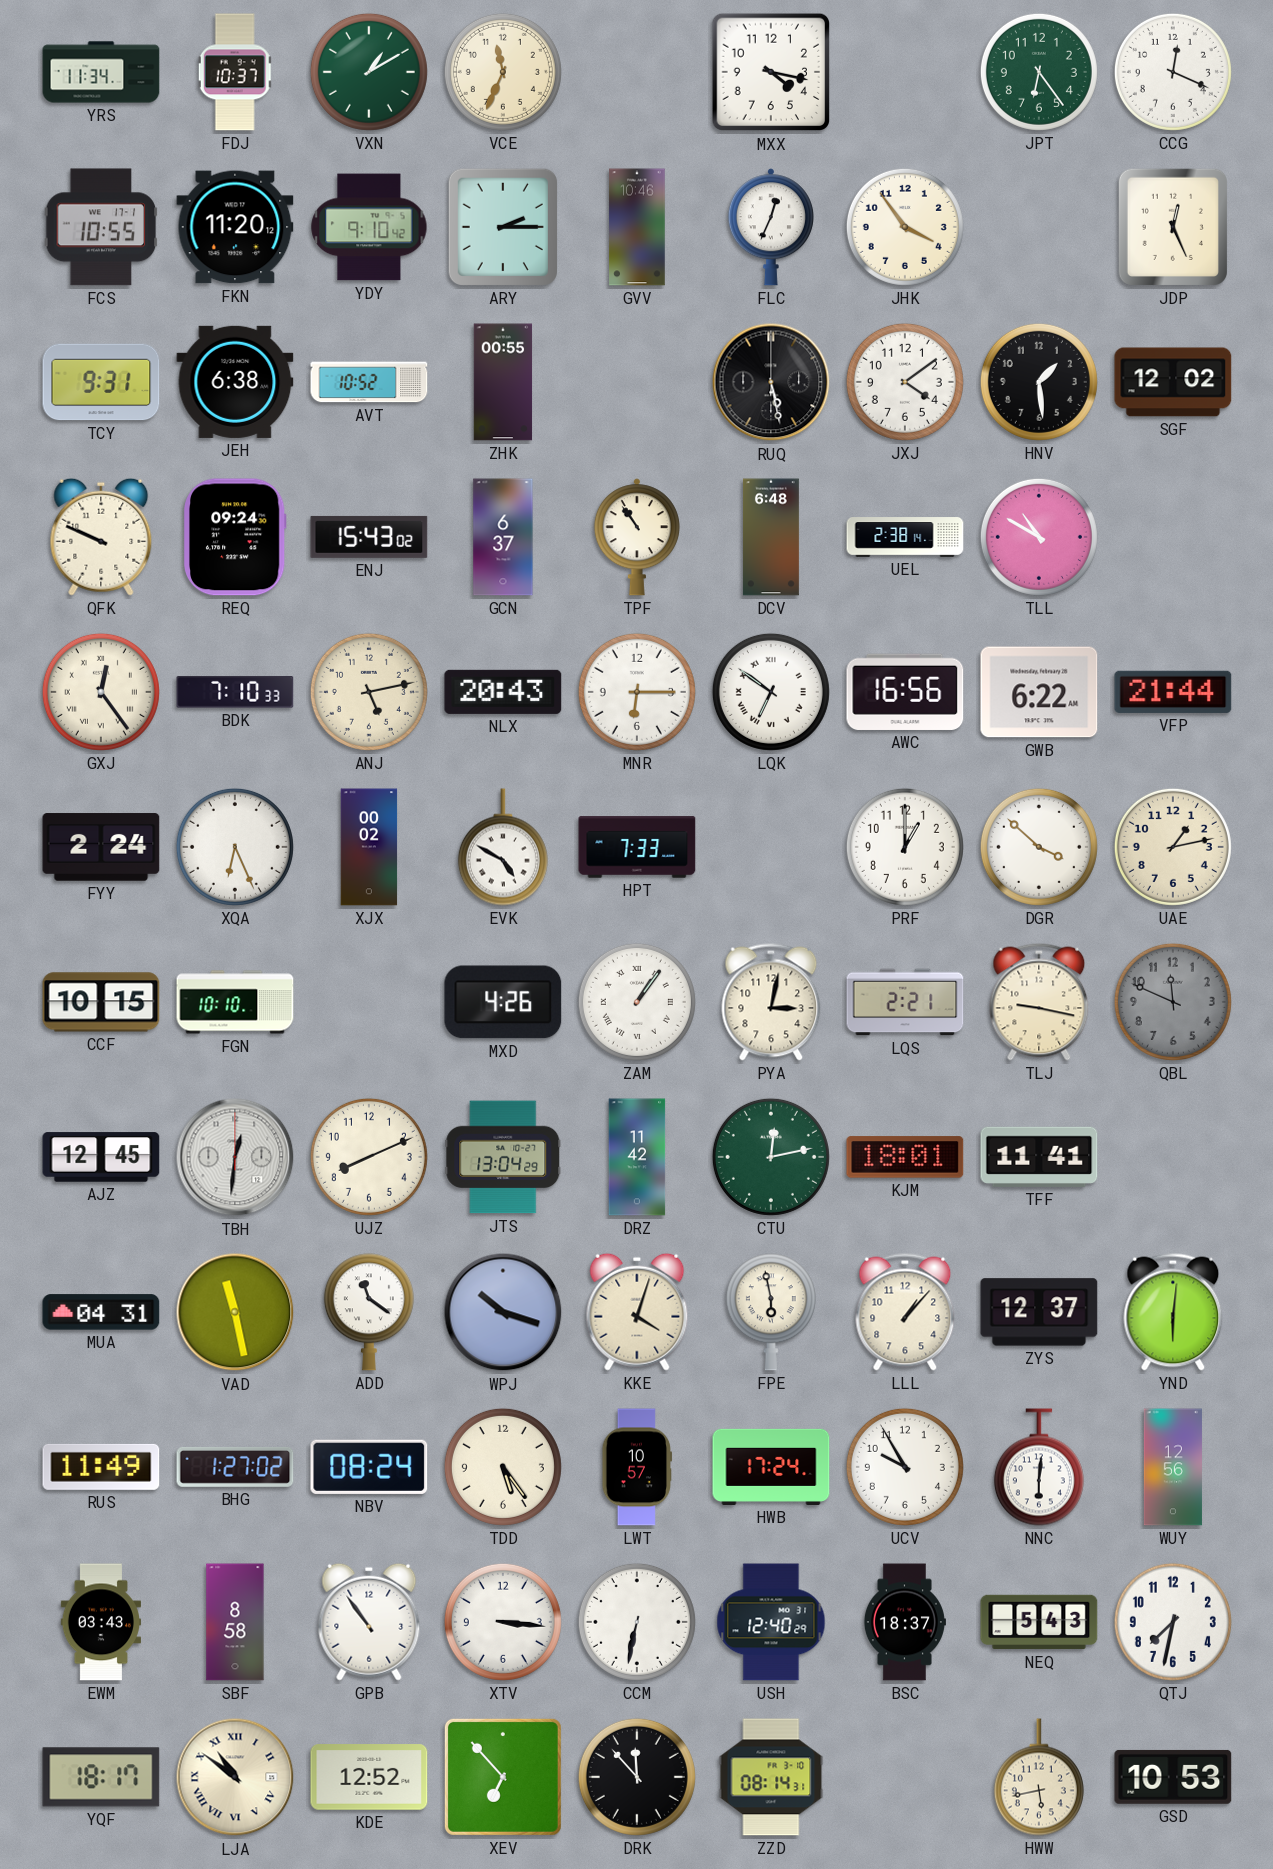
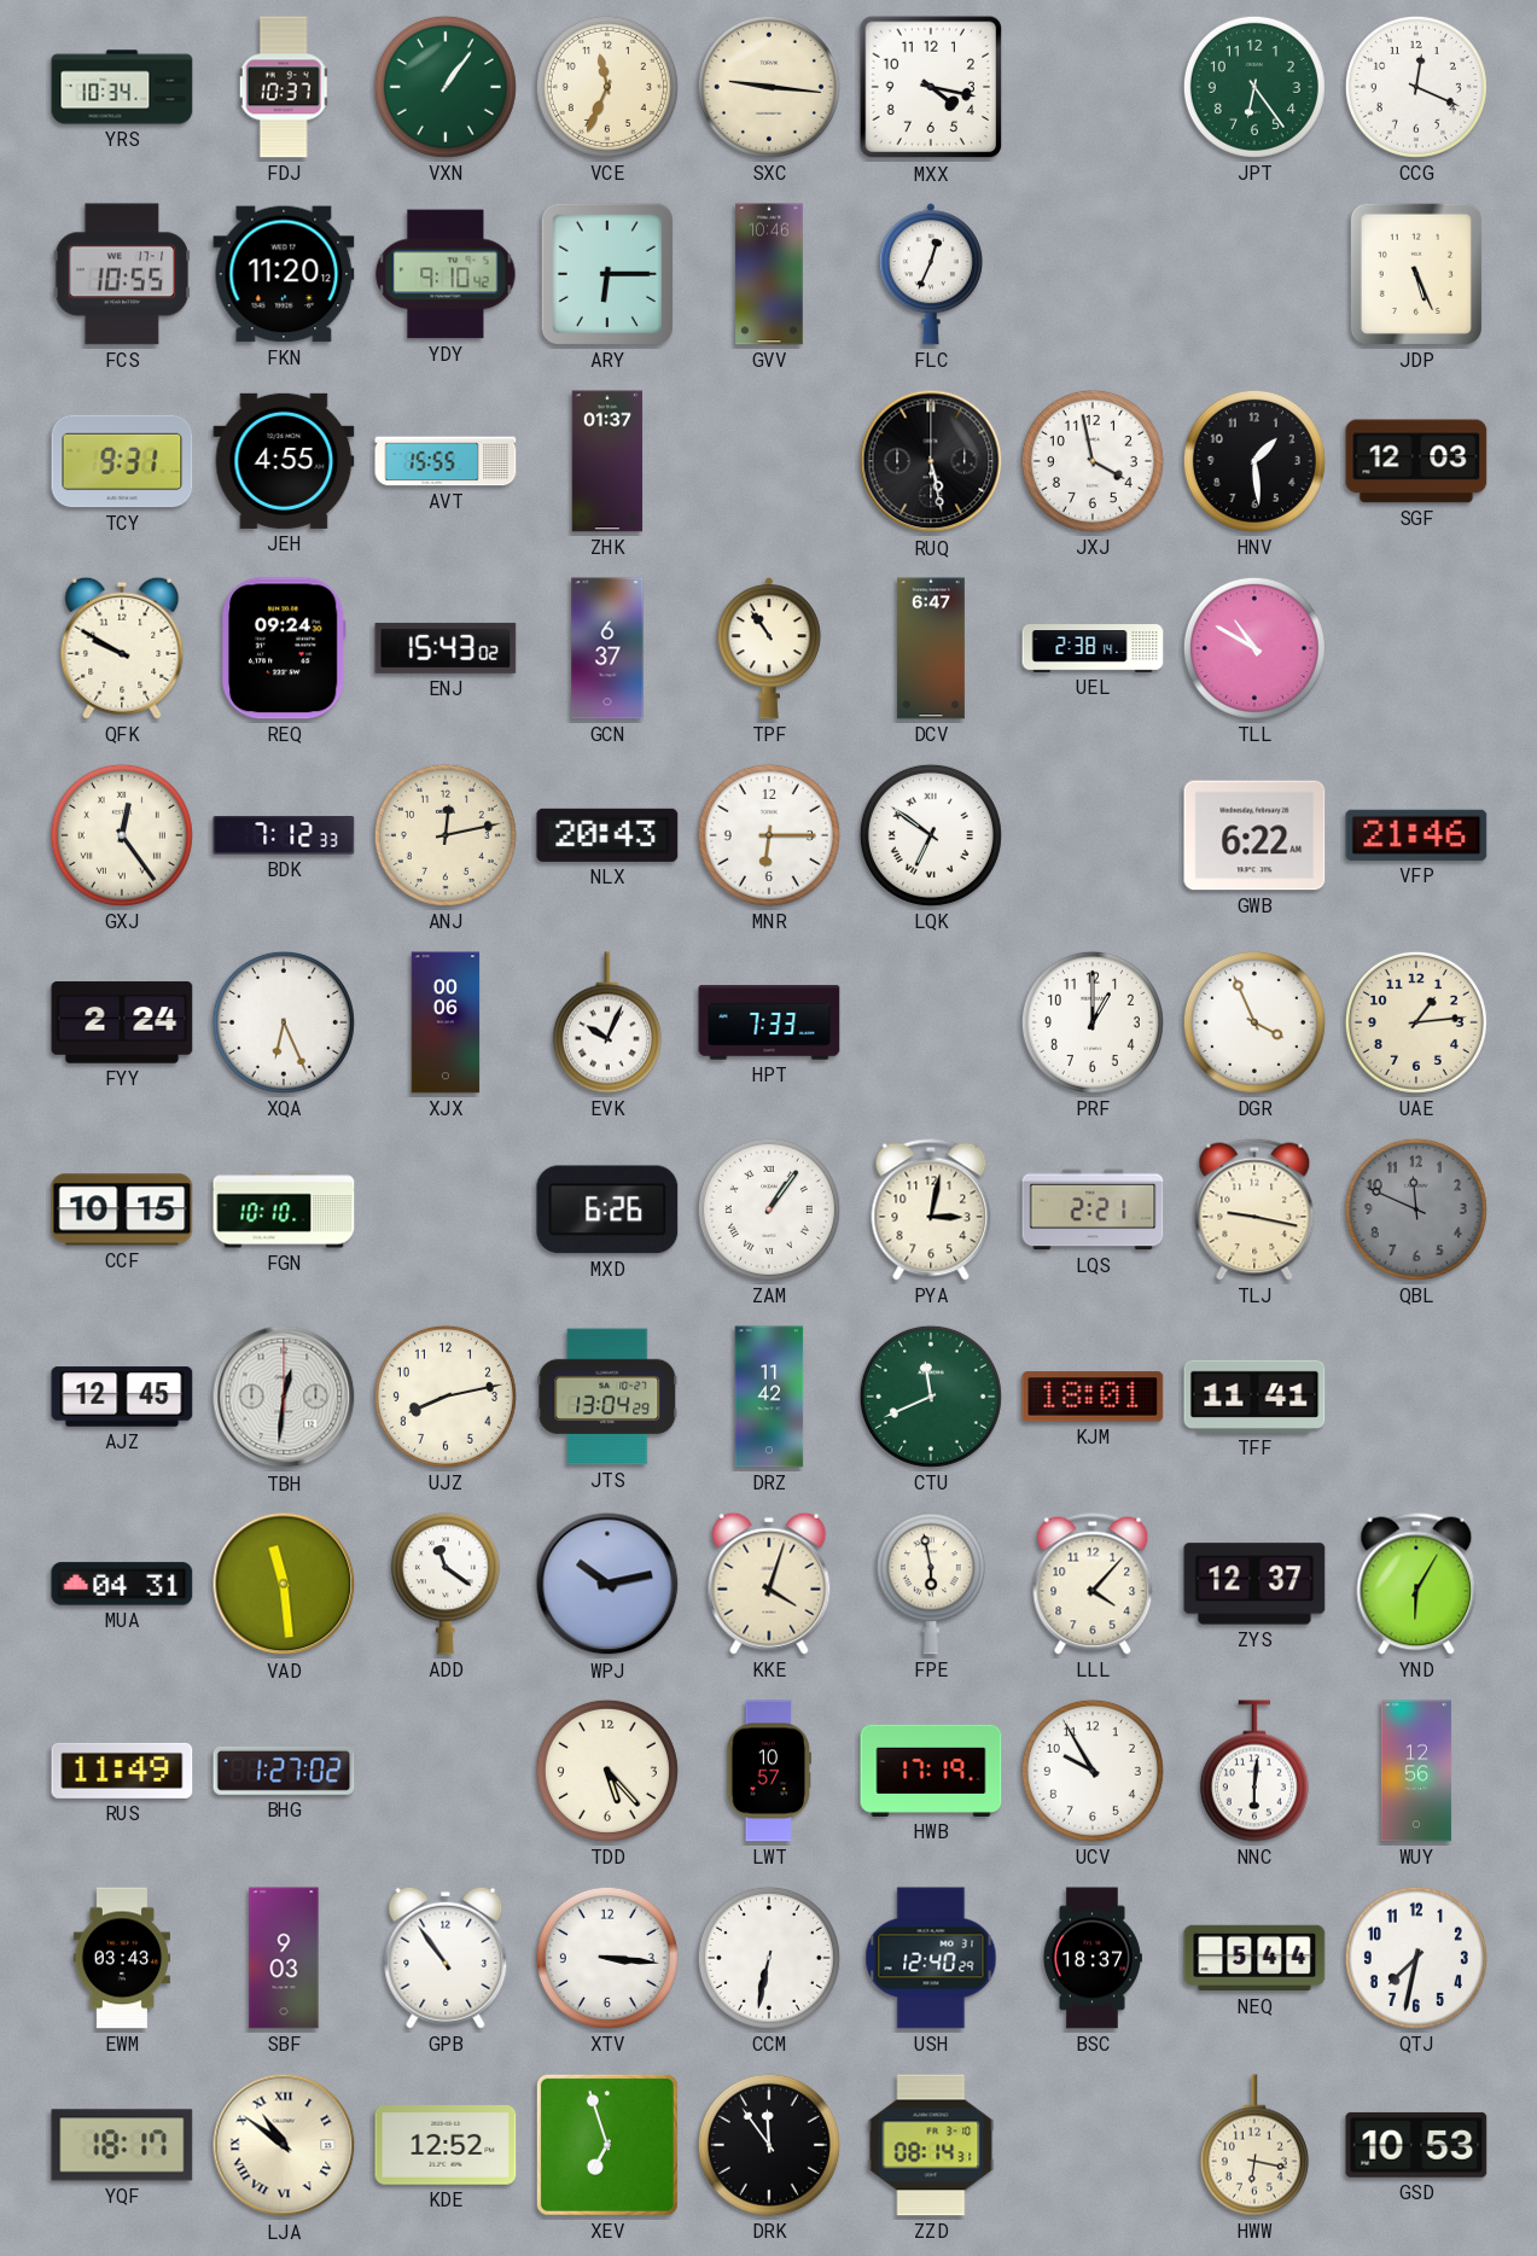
YRS: 11:34 -> 10:34
VXN: 1:10 -> 1:06
SXC: none -> 9:16
ARY: 2:15 -> 6:15
JHK: 3:54 -> none
JDP: 12:26 -> 5:26
JEH: 6:38 -> 4:55
AVT: 10:52 -> 15:55
ZHK: 00:55 -> 01:37
JXJ: 4:09 -> 3:58
SGF: 12:02 -> 12:03
QFK: 9:49 -> 9:50
DCV: 6:48 -> 6:47
BDK: 7:10 -> 7:12
ANJ: 5:13 -> 12:13
AWC: 16:56 -> none
VFP: 21:44 -> 21:46
XJX: 00:02 -> 00:06
EVK: 4:50 -> 10:04
DGR: 3:52 -> 3:56
UAE: 1:13 -> 1:14
MXD: 4:26 -> 6:26
UJZ: 8:11 -> 8:13
CTU: 12:13 -> 11:41
VAD: 11:28 -> 11:29
WPJ: 10:18 -> 10:13
LLL: 1:07 -> 4:07
YND: 6:01 -> 6:05
NBV: 08:24 -> none
TDD: 5:24 -> 5:23
HWB: 17:24 -> 17:19
SBF: 8:58 -> 9:03
NEQ: 5:43 -> 5:44
XEV: 6:53 -> 6:57
DRK: 11:53 -> 11:54
HWW: 5:43 -> 6:17
